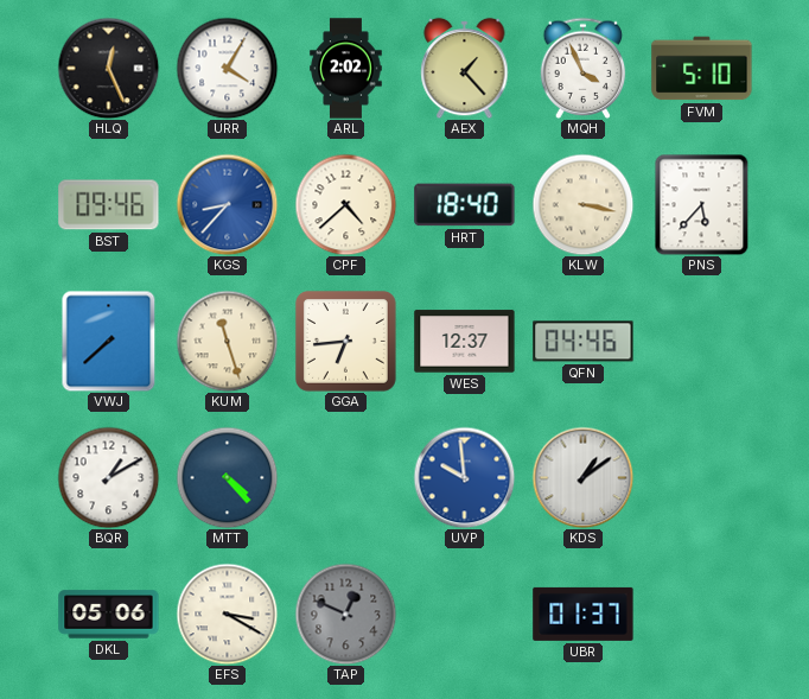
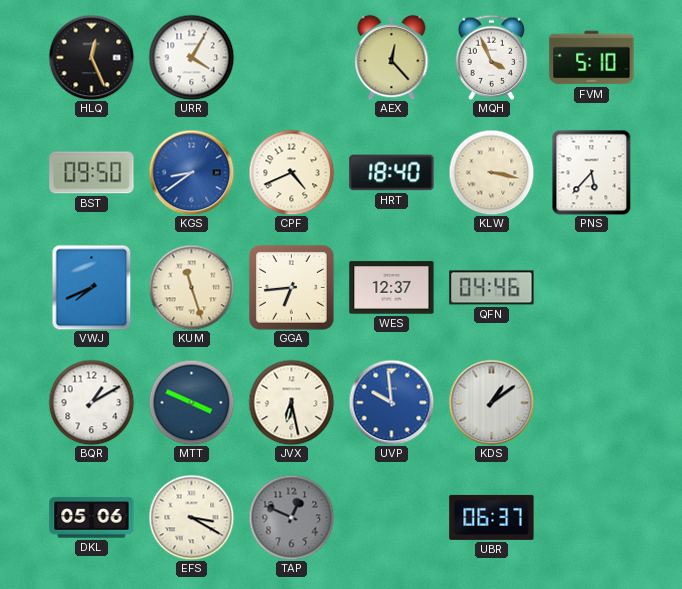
ARL: 2:02 -> none
AEX: 1:23 -> 12:23
BST: 09:46 -> 09:50
KGS: 8:37 -> 8:39
CPF: 4:38 -> 4:41
VWJ: 7:38 -> 7:41
MTT: 4:23 -> 3:49
JVX: none -> 6:28
UBR: 01:37 -> 06:37
